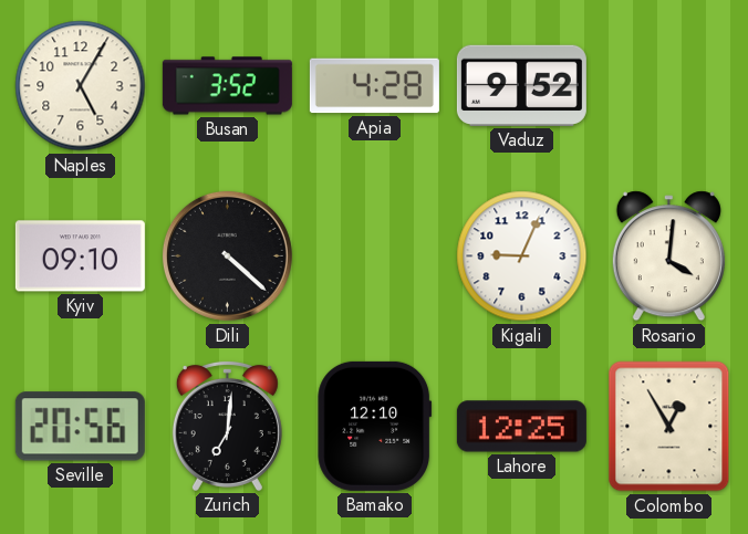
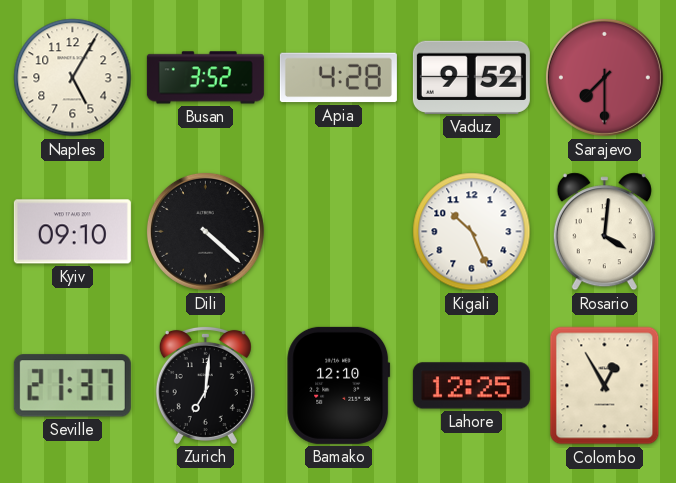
Sarajevo: none -> 7:30
Kigali: 9:04 -> 10:26
Seville: 20:56 -> 21:37
